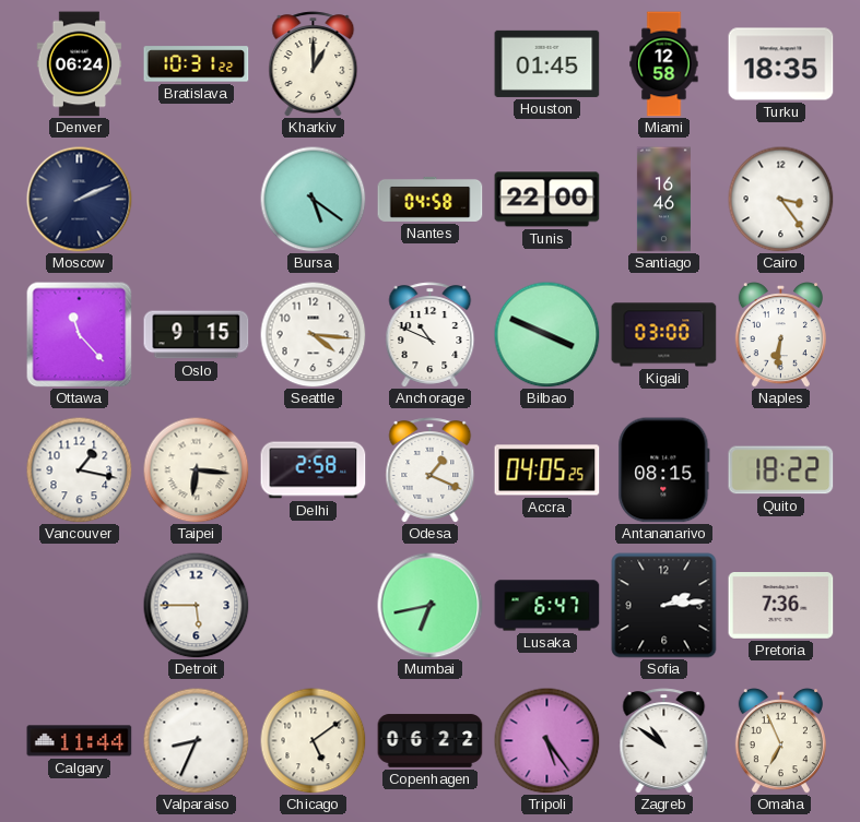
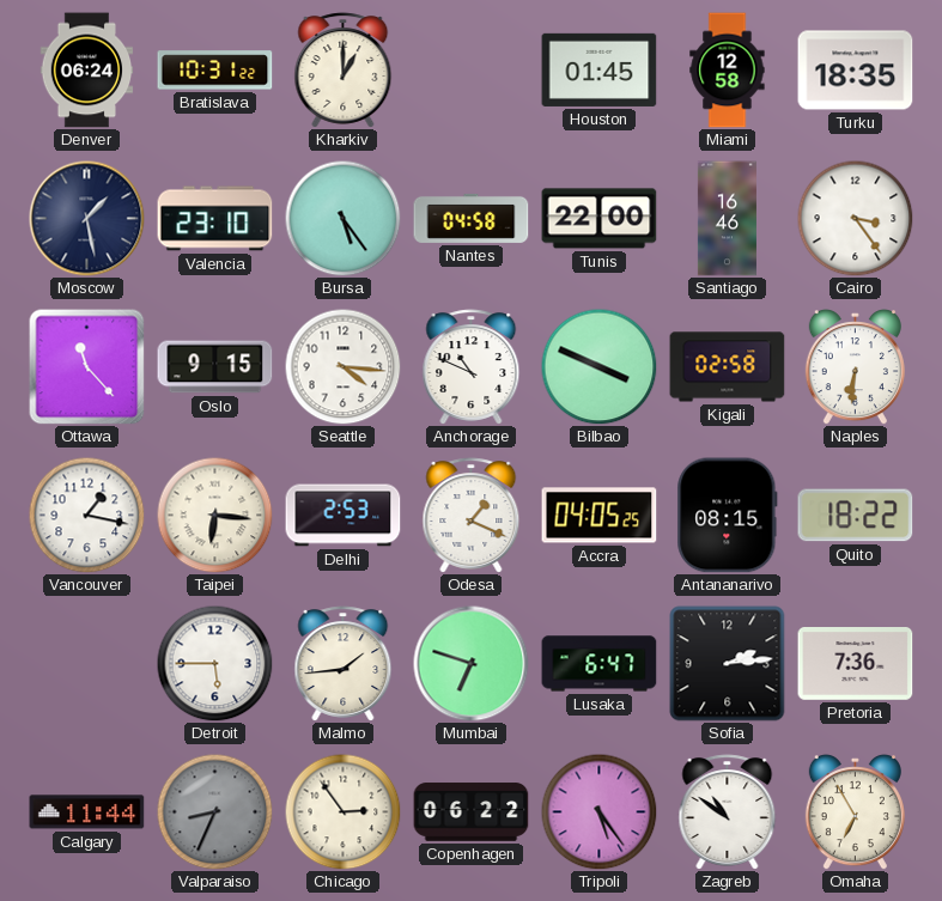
Moscow: 2:11 -> 1:28
Valencia: none -> 23:10
Bursa: 5:21 -> 5:24
Kigali: 03:00 -> 02:58
Delhi: 2:58 -> 2:53
Malmo: none -> 1:44
Mumbai: 6:43 -> 6:48
Valparaiso dial: white -> grey
Chicago: 5:09 -> 2:54
Omaha: 6:56 -> 6:55
